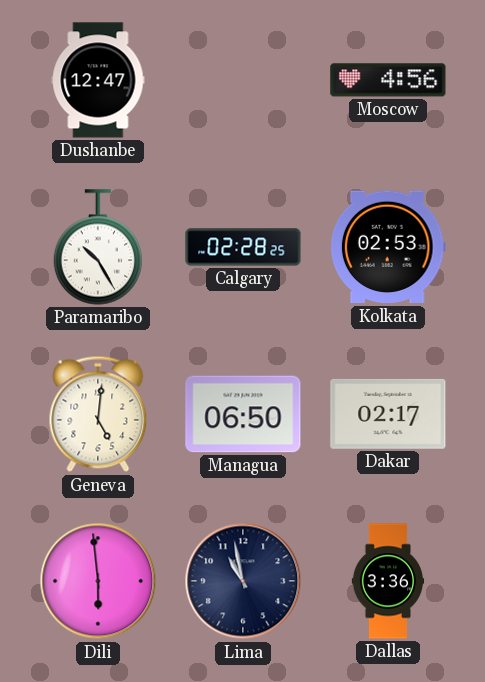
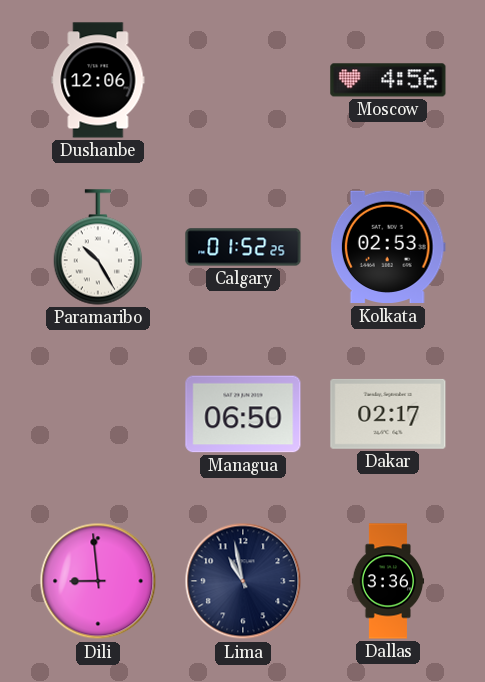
Dushanbe: 12:47 -> 12:06
Calgary: 02:28 -> 01:52
Geneva: 5:01 -> none
Dili: 5:59 -> 8:59
